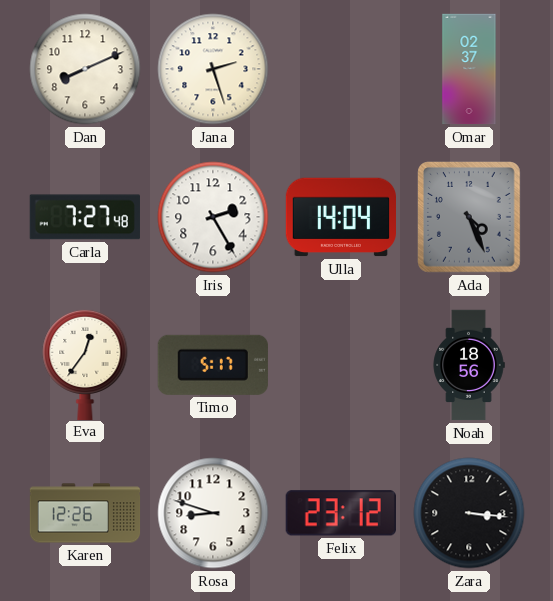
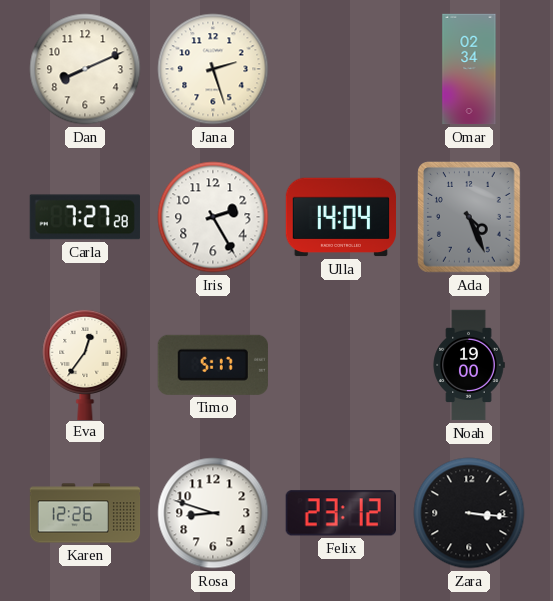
Omar: 02:37 -> 02:34
Carla: 7:27:48 -> 7:27:28
Noah: 18:56 -> 19:00
